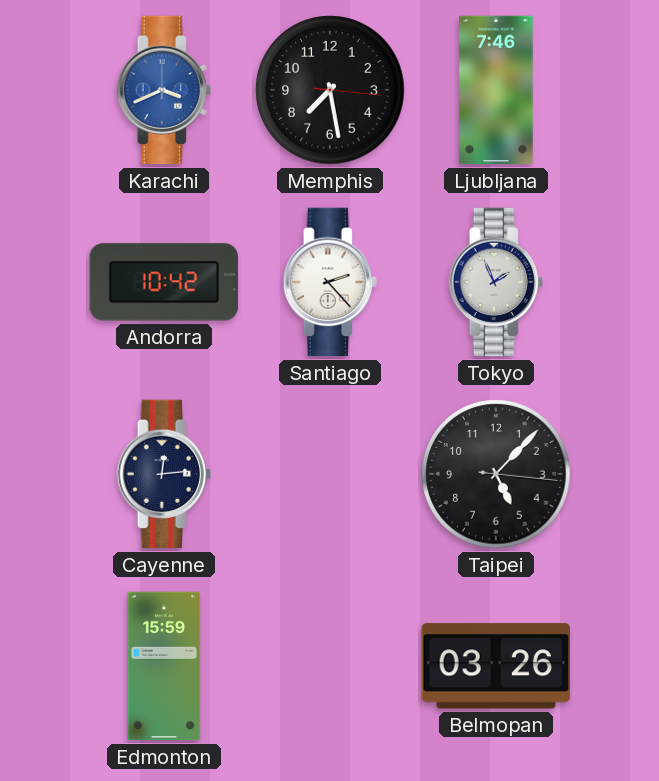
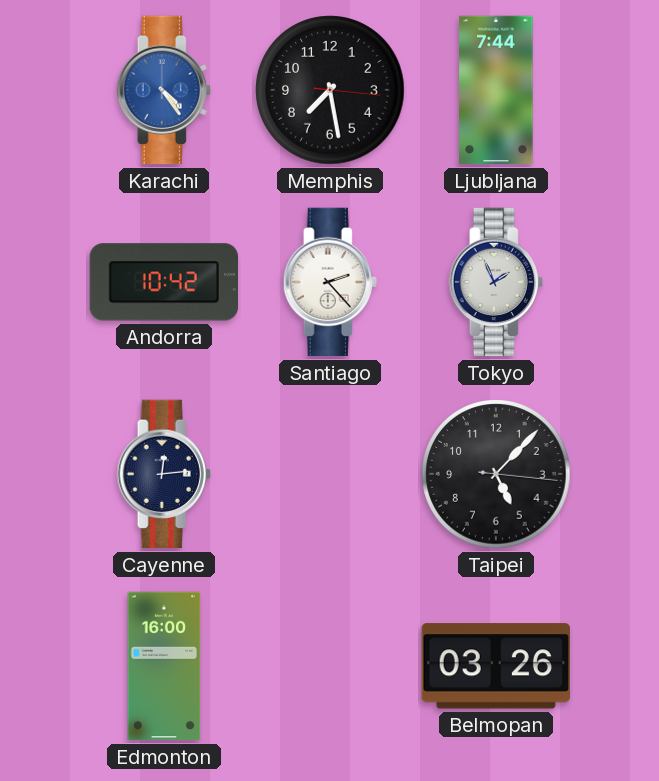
Karachi: 3:41 -> 4:24
Ljubljana: 7:46 -> 7:44
Edmonton: 15:59 -> 16:00
